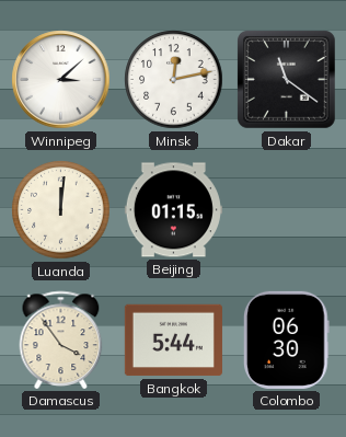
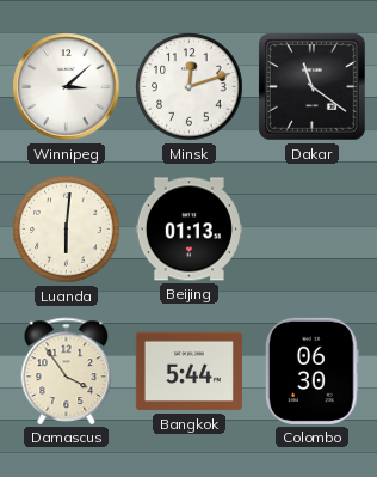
Minsk: 12:13 -> 12:12
Luanda: 12:01 -> 6:01
Beijing: 01:15 -> 01:13
